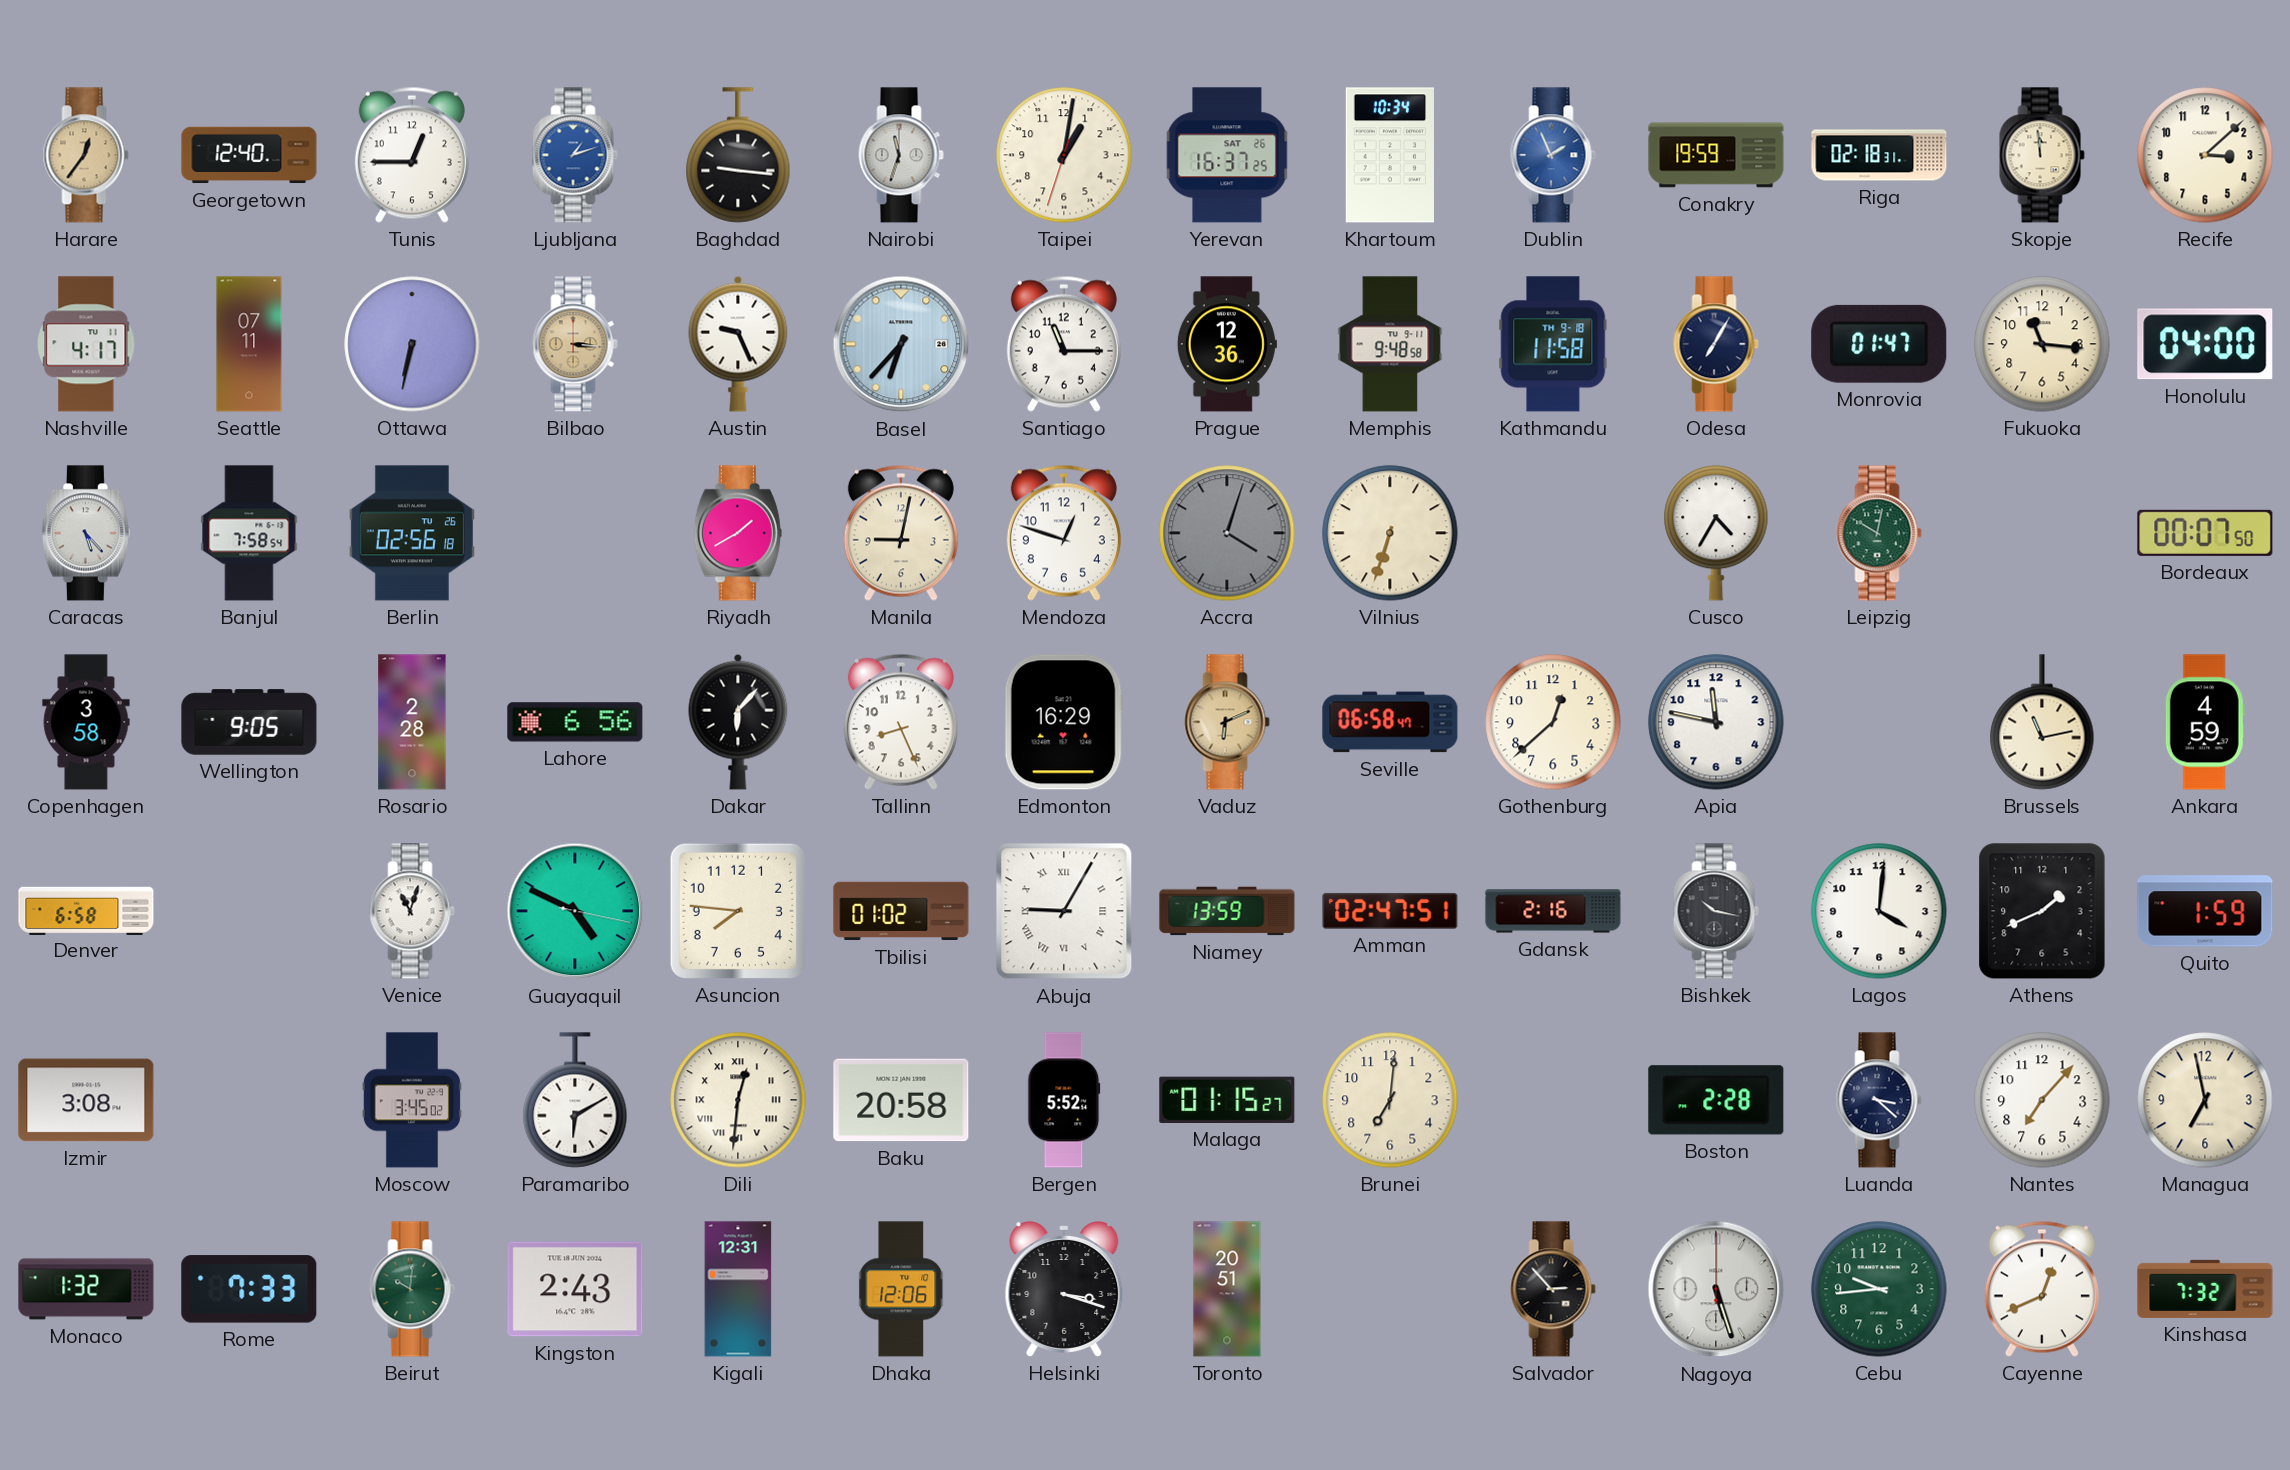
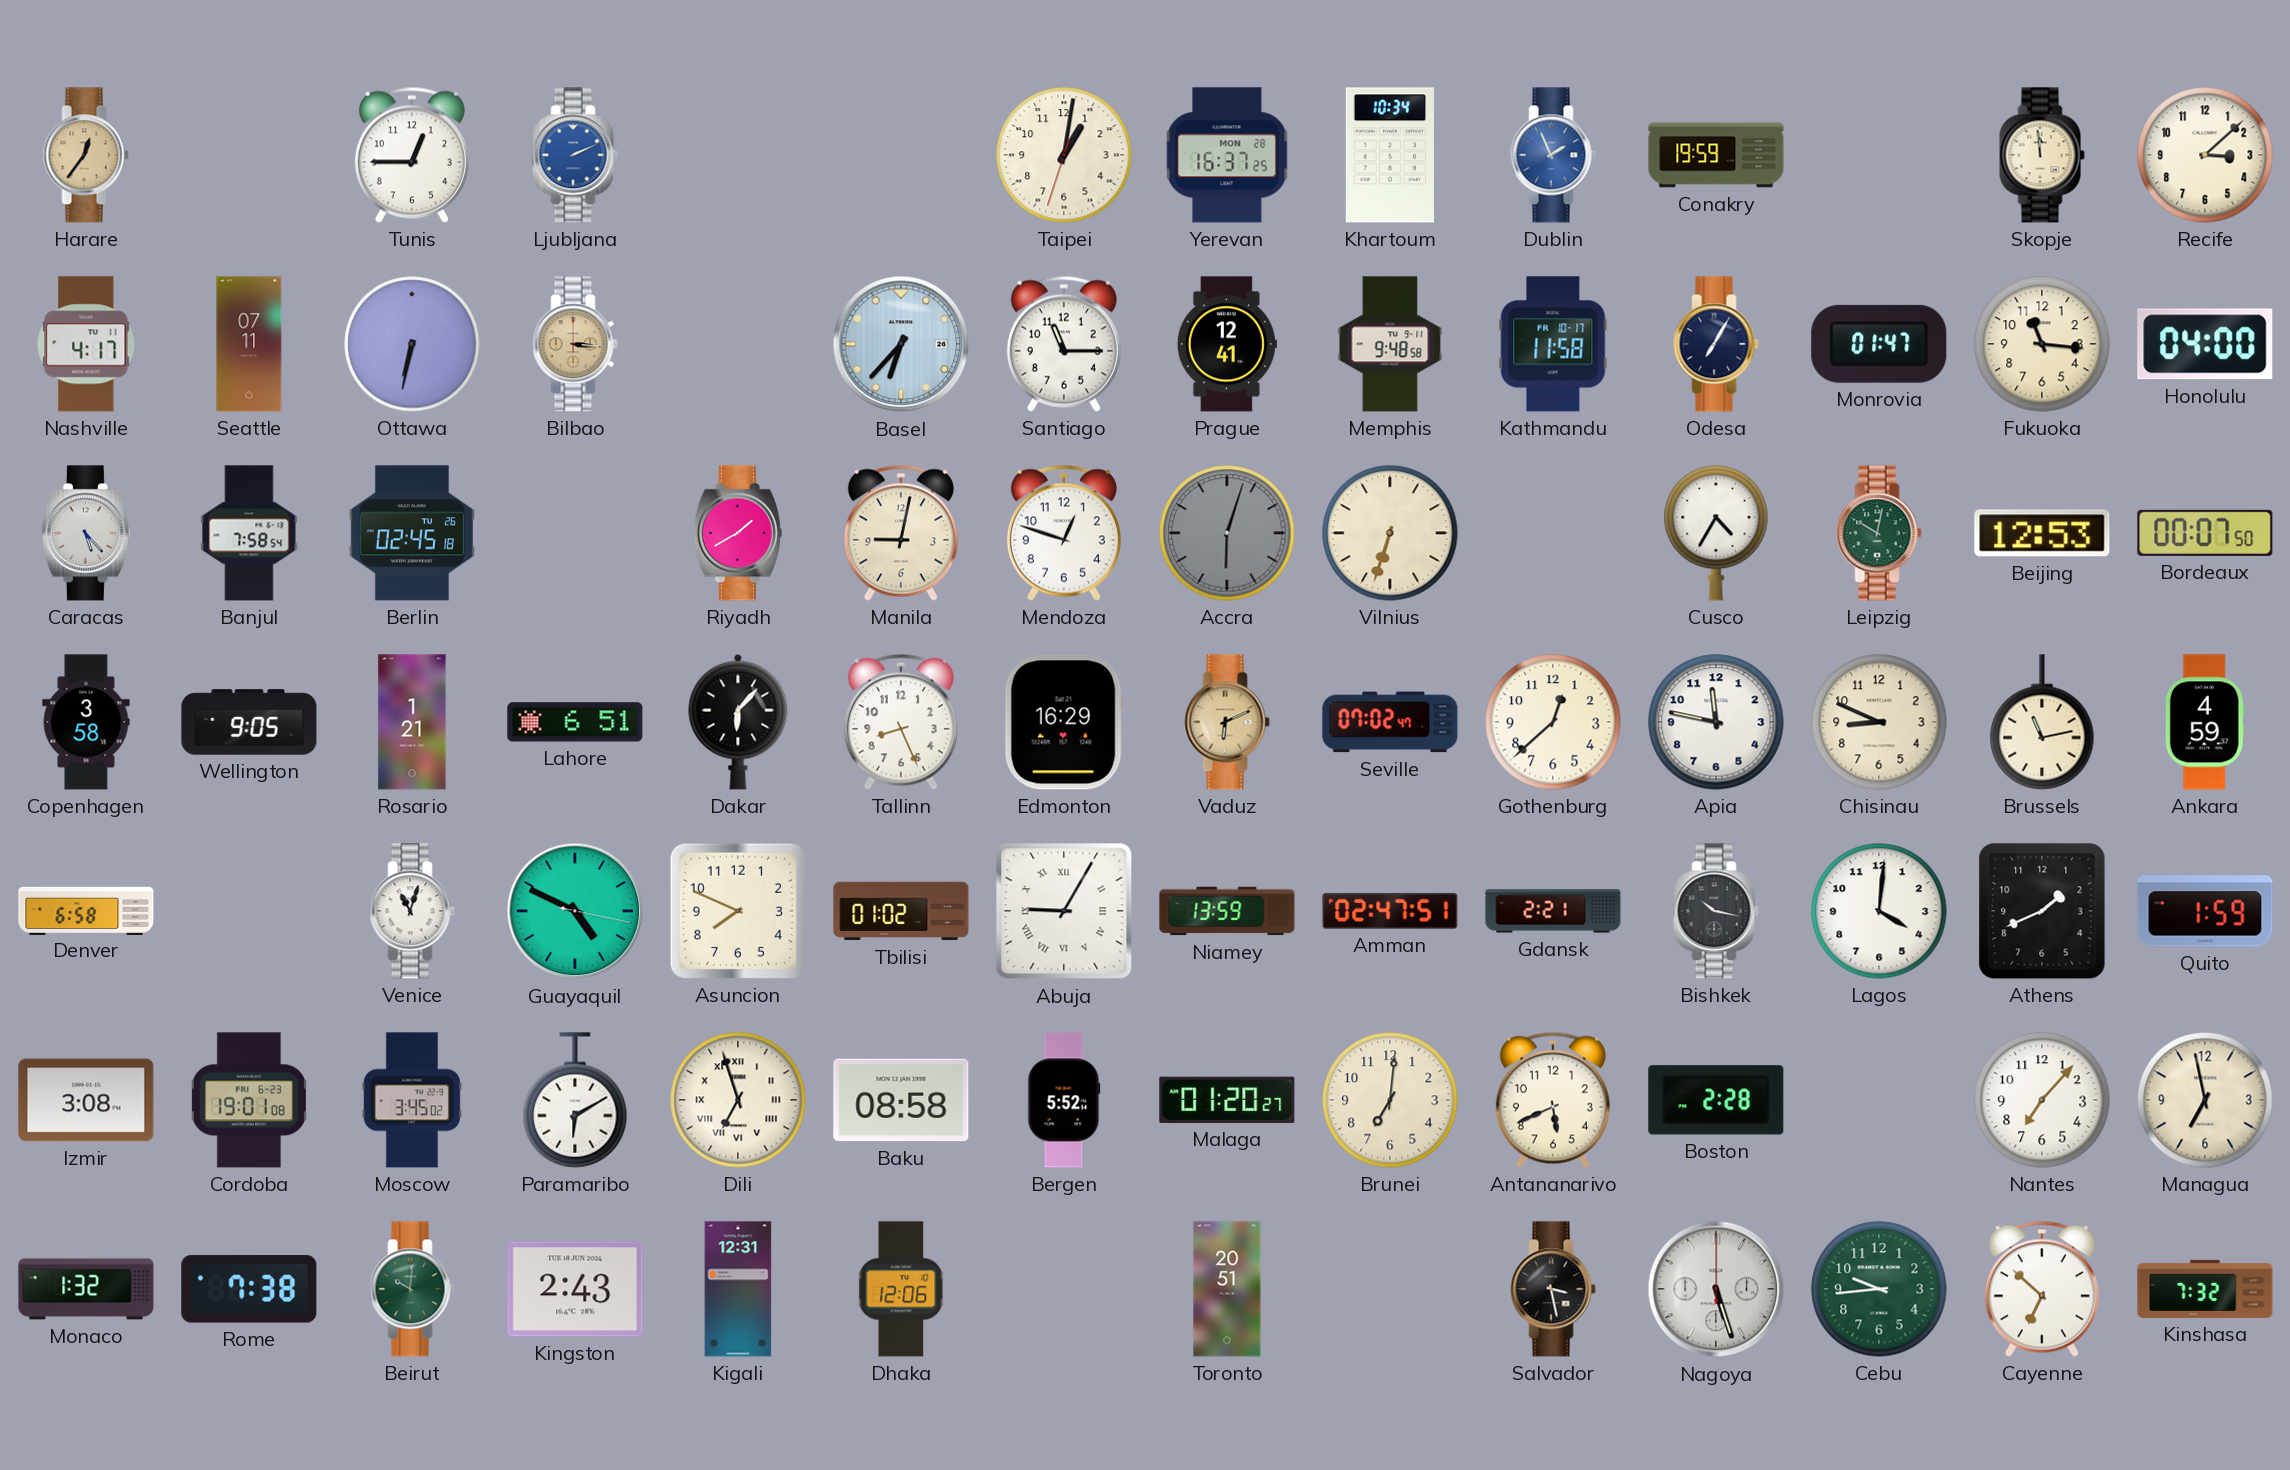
Georgetown: 12:40 -> none
Ljubljana: 1:12 -> 2:11
Baghdad: 9:16 -> none
Nairobi: 11:33 -> none
Yerevan date: SAT 26 -> MON 28
Riga: 02:18 -> none
Austin: 9:26 -> none
Prague: 12:36 -> 12:41
Kathmandu date: TH 9-18 -> FR 10-17
Berlin: 02:56 -> 02:45
Accra: 4:03 -> 6:03
Beijing: none -> 12:53
Rosario: 2:28 -> 1:21
Lahore: 6:56 -> 6:51
Seville: 06:58 -> 07:02
Chisinau: none -> 8:49
Asuncion: 7:46 -> 7:49
Gdansk: 2:16 -> 2:21
Cordoba: none -> 19:01
Dili: 12:31 -> 6:57
Baku: 20:58 -> 08:58
Malaga: 01:15 -> 01:20
Antananarivo: none -> 5:41
Luanda: 3:22 -> none
Rome: 7:33 -> 7:38
Helsinki: 3:18 -> none
Salvador: 2:53 -> 3:28
Cayenne: 12:41 -> 6:52
